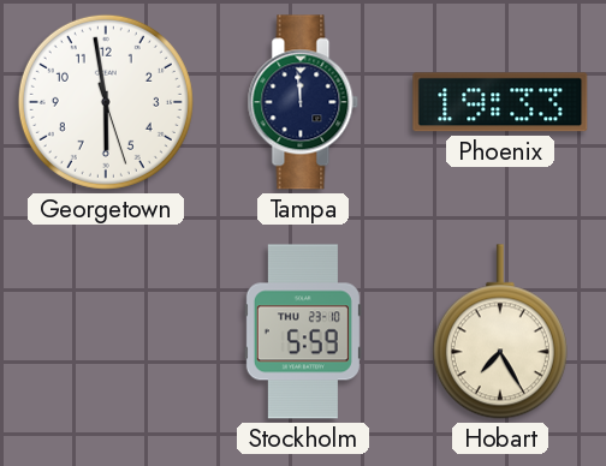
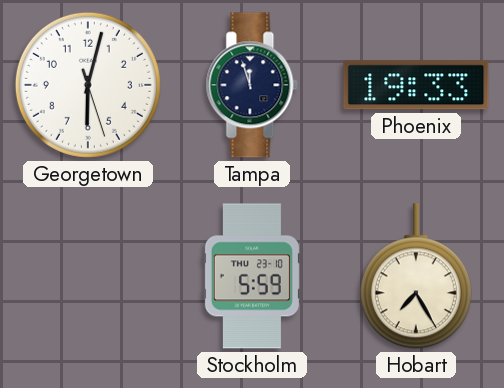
Georgetown: 5:58 -> 6:02
Tampa: 11:59 -> 11:57
